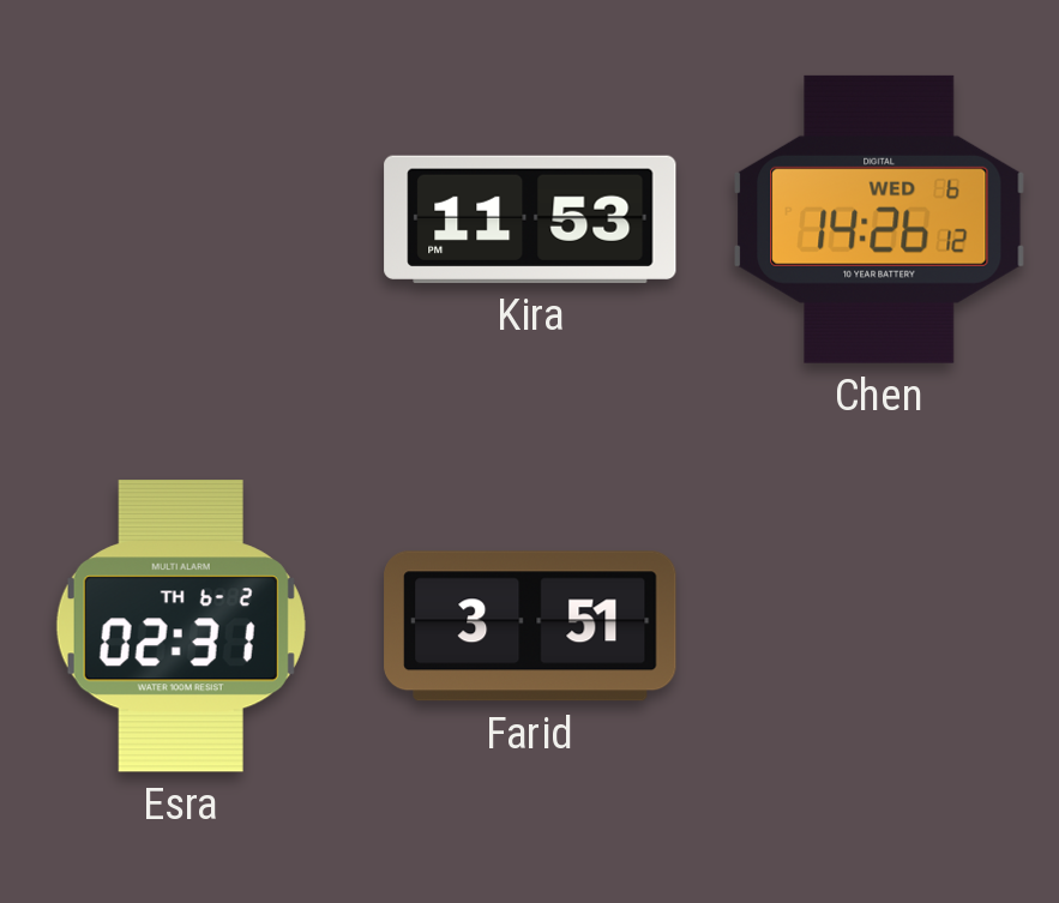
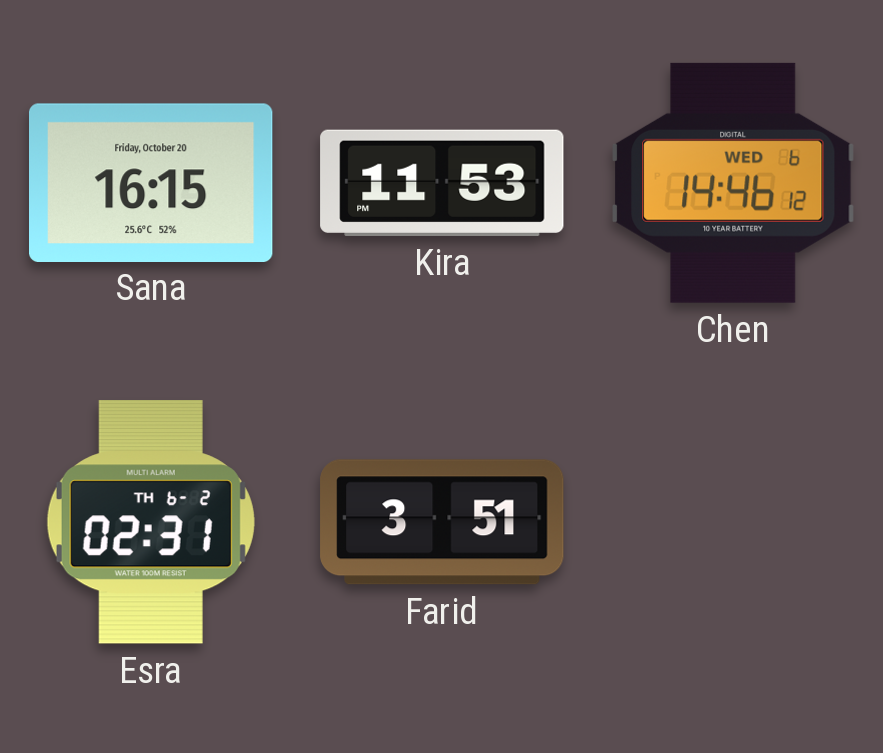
Sana: none -> 16:15
Chen: 14:26 -> 14:46
